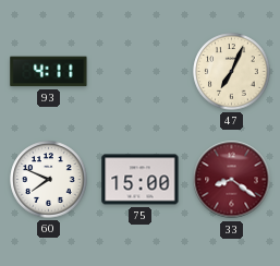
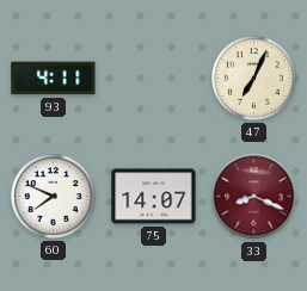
75: 15:00 -> 14:07
33: 8:21 -> 8:19
